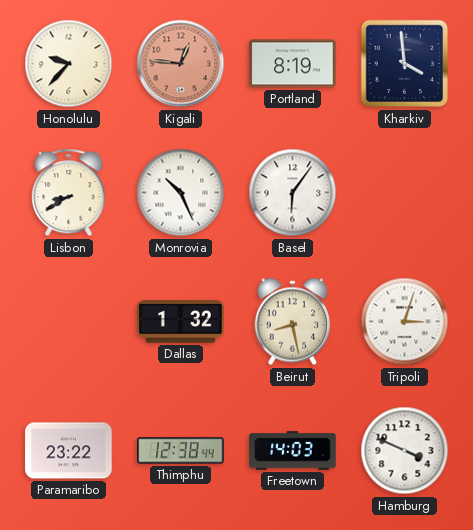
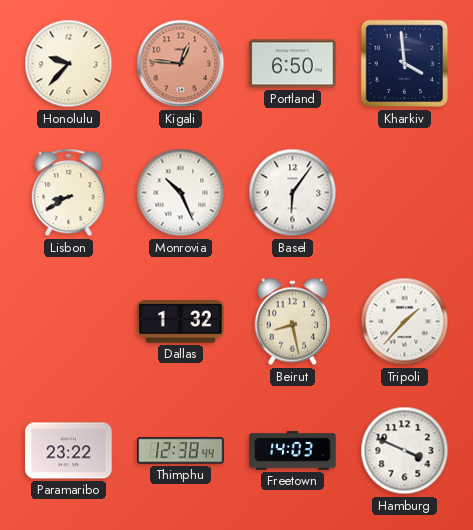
Portland: 8:19 -> 6:50
Tripoli: 3:03 -> 1:37
